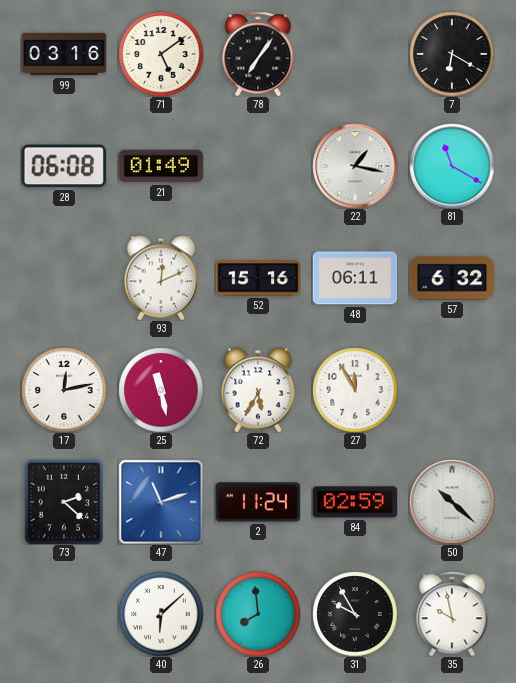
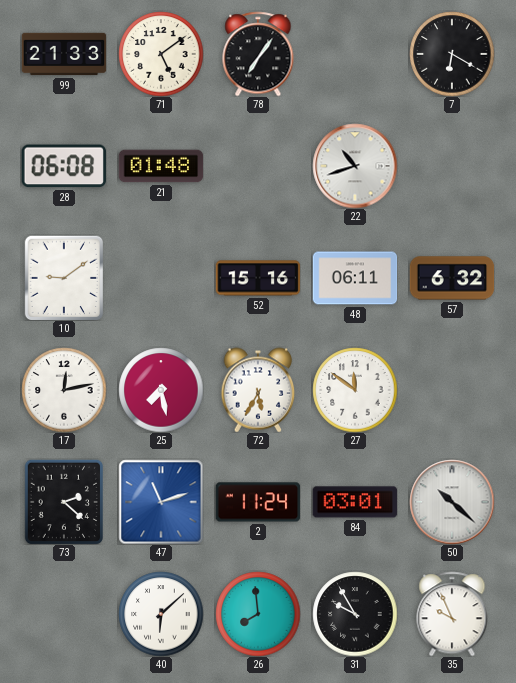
99: 03:16 -> 21:33
21: 01:49 -> 01:48
22: 1:17 -> 10:42
81: 11:20 -> none
10: none -> 9:09
93: 12:11 -> none
25: 11:28 -> 7:28
27: 11:55 -> 11:51
84: 02:59 -> 03:01
35: 9:58 -> 9:56
